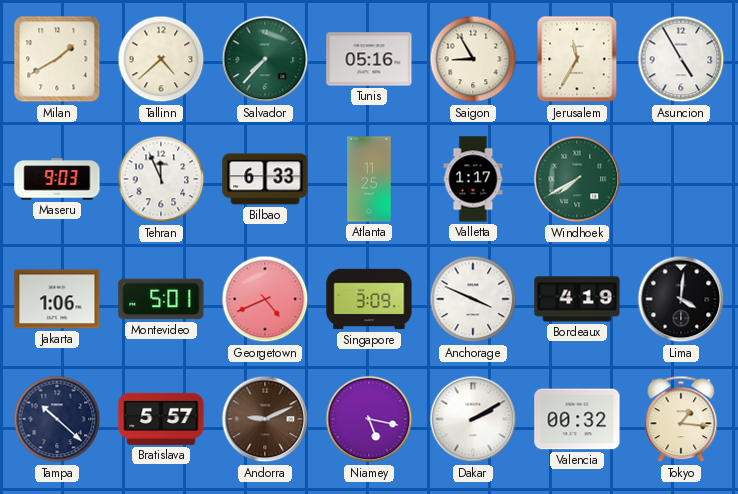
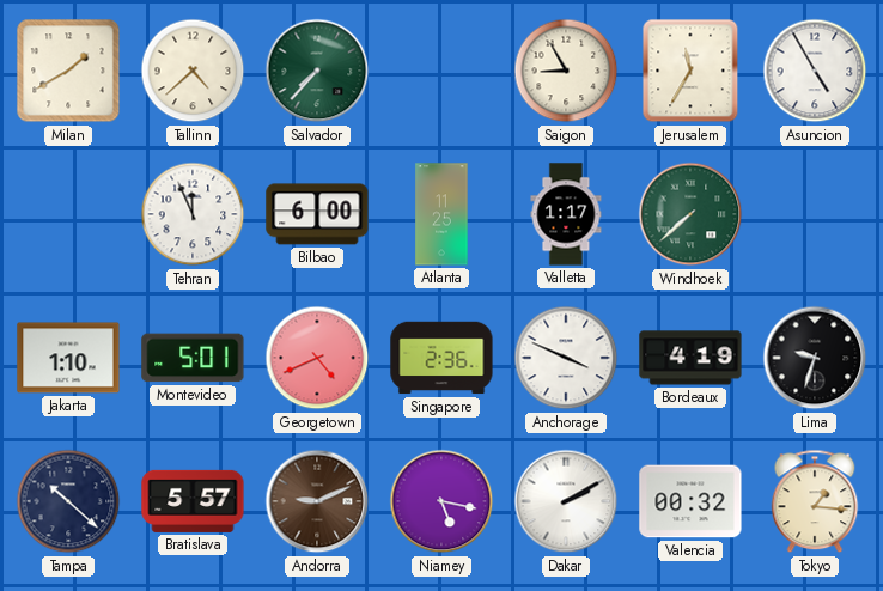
Tunis: 05:16 -> none
Maseru: 9:03 -> none
Bilbao: 6:33 -> 6:00
Windhoek: 7:40 -> 7:38
Jakarta: 1:06 -> 1:10
Singapore: 3:09 -> 2:36
Lima: 4:01 -> 9:33
